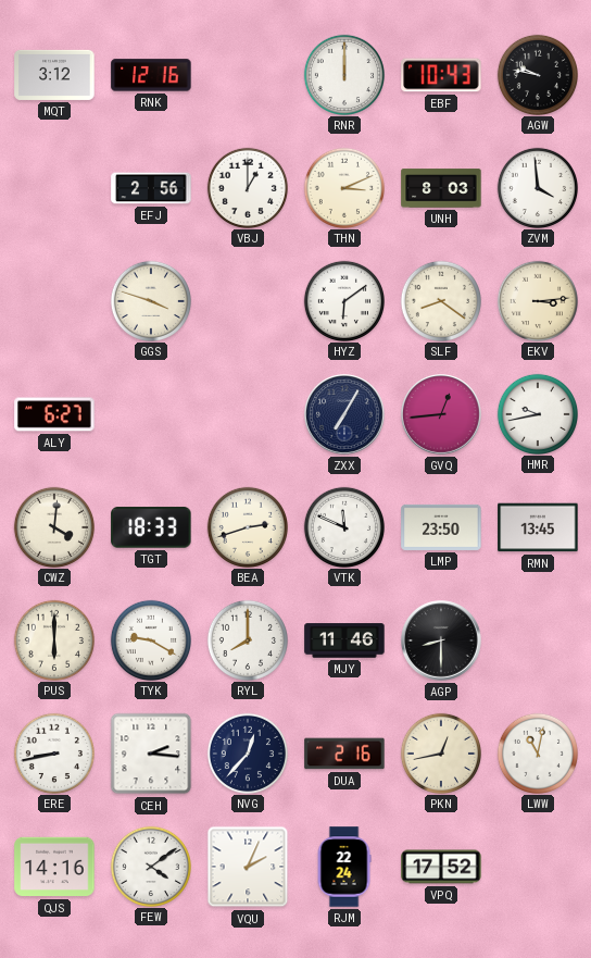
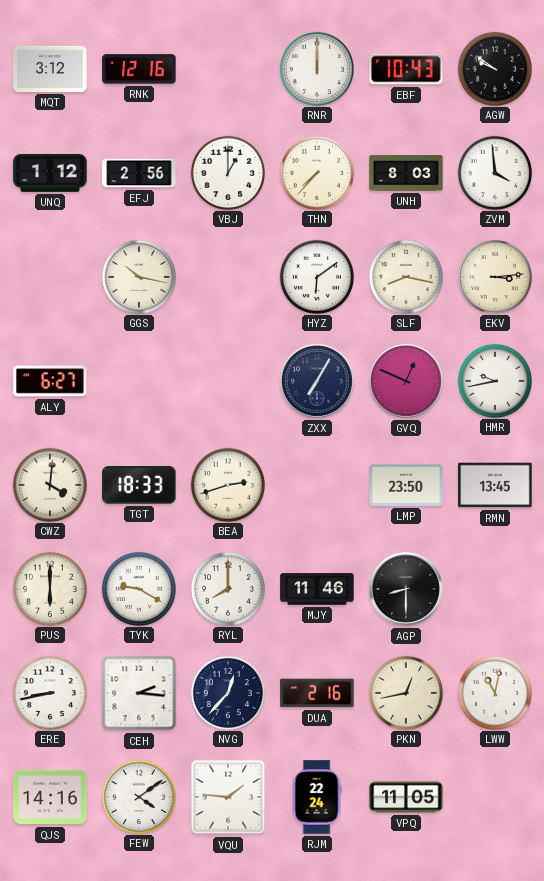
AGW: 9:47 -> 9:51
UNQ: none -> 1:12
THN: 3:11 -> 7:37
GGS: 3:48 -> 10:17
SLF: 8:21 -> 8:17
GVQ: 12:44 -> 12:49
VTK: 11:49 -> none
VQU: 2:04 -> 1:46
VPQ: 17:52 -> 11:05
